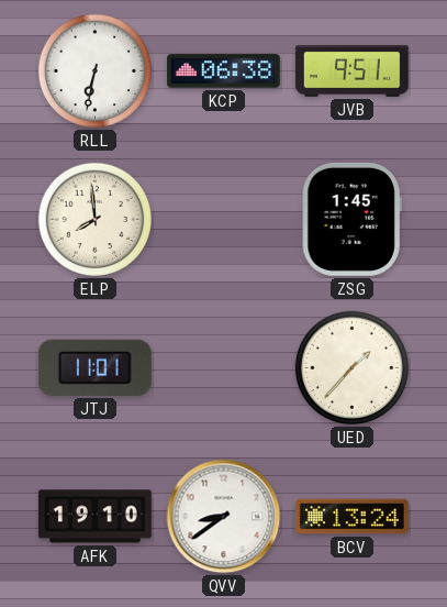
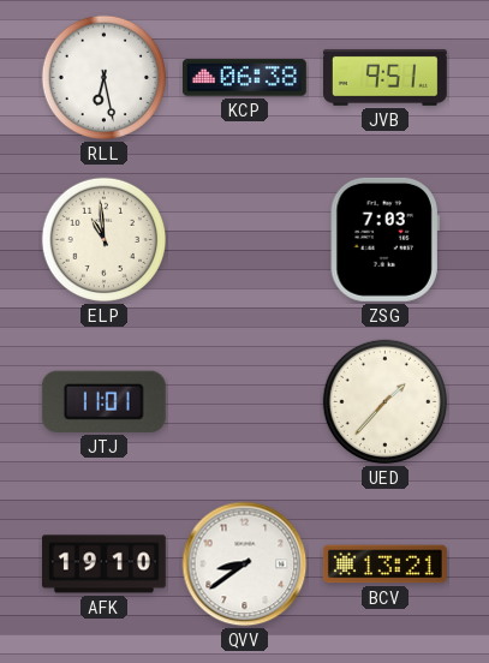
RLL: 6:32 -> 6:28
ELP: 7:59 -> 10:59
ZSG: 1:45 -> 7:03
BCV: 13:24 -> 13:21
